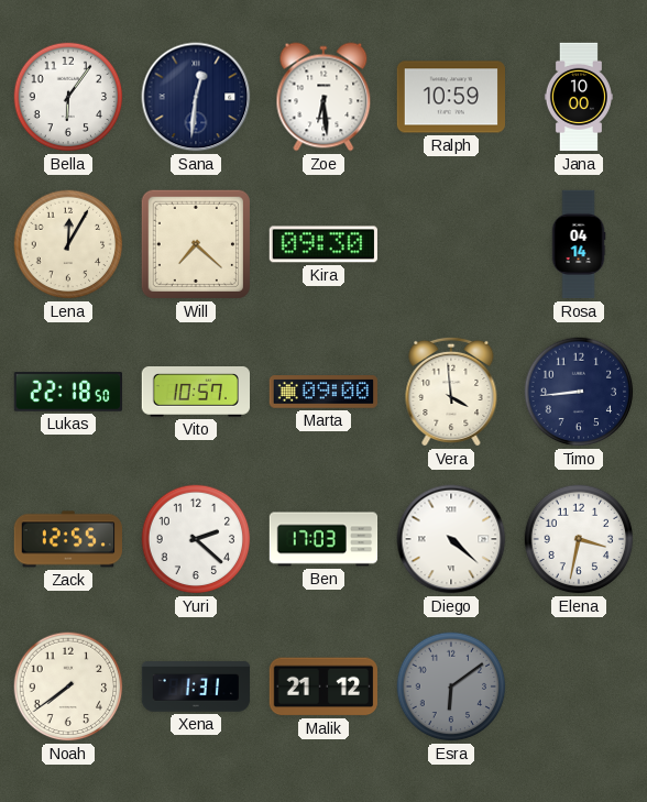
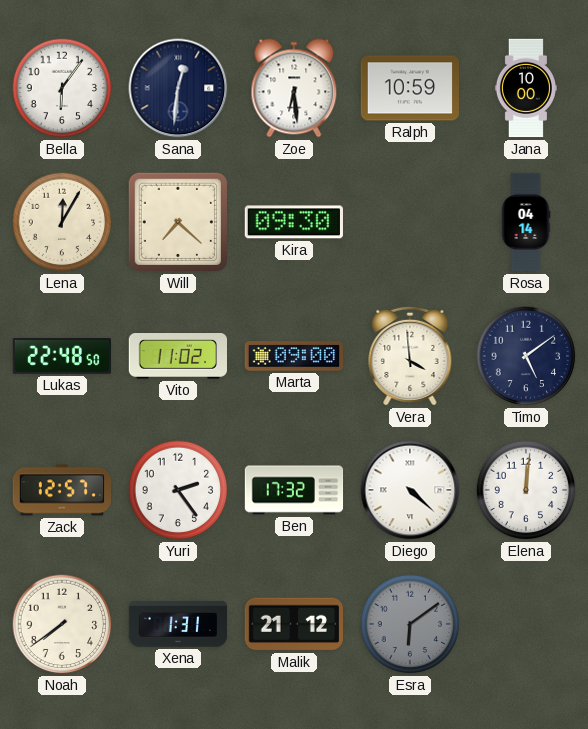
Lukas: 22:18 -> 22:48
Vito: 10:57 -> 11:02
Timo: 8:44 -> 5:09
Zack: 12:55 -> 12:57
Yuri: 2:22 -> 2:24
Ben: 17:03 -> 17:32
Elena: 3:32 -> 12:01
